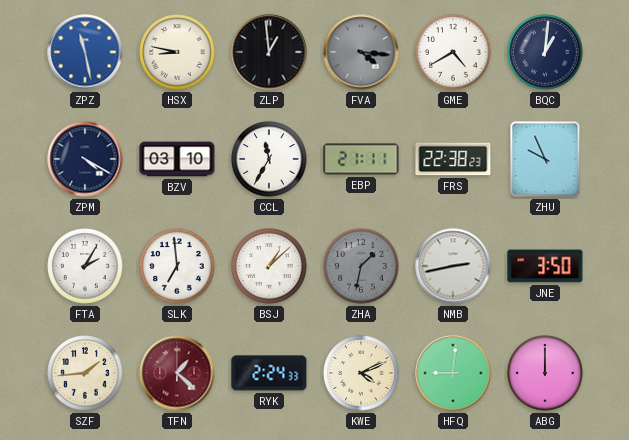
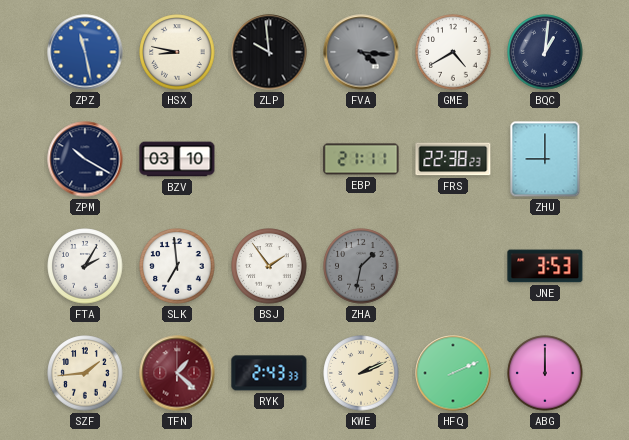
ZLP: 12:59 -> 9:59
ZPM: 4:20 -> 10:20
CCL: 11:35 -> none
ZHU: 9:56 -> 9:00
BSJ: 1:08 -> 1:54
NMB: 2:43 -> none
JNE: 3:50 -> 3:53
RYK: 2:24 -> 2:43
KWE: 4:11 -> 2:11
HFQ: 9:01 -> 2:11
